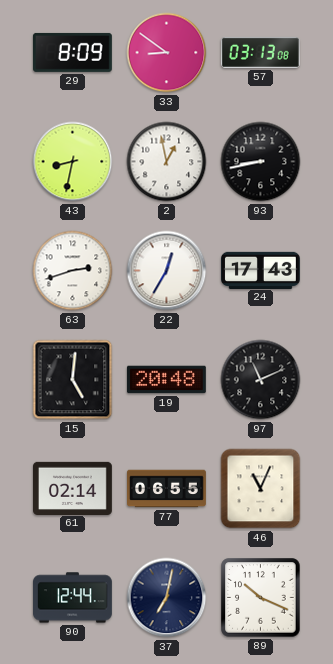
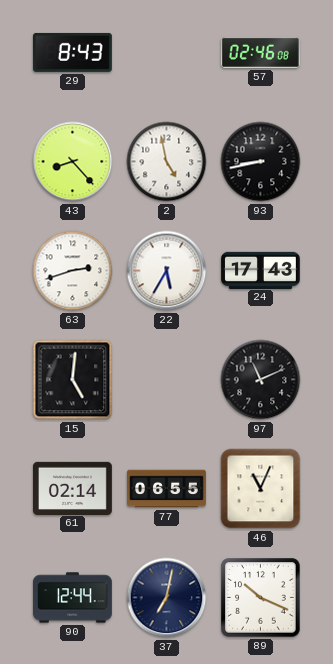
29: 8:09 -> 8:43
33: 8:51 -> none
57: 03:13 -> 02:46
43: 8:32 -> 8:23
2: 12:58 -> 4:58
22: 12:35 -> 5:35
19: 20:48 -> none
